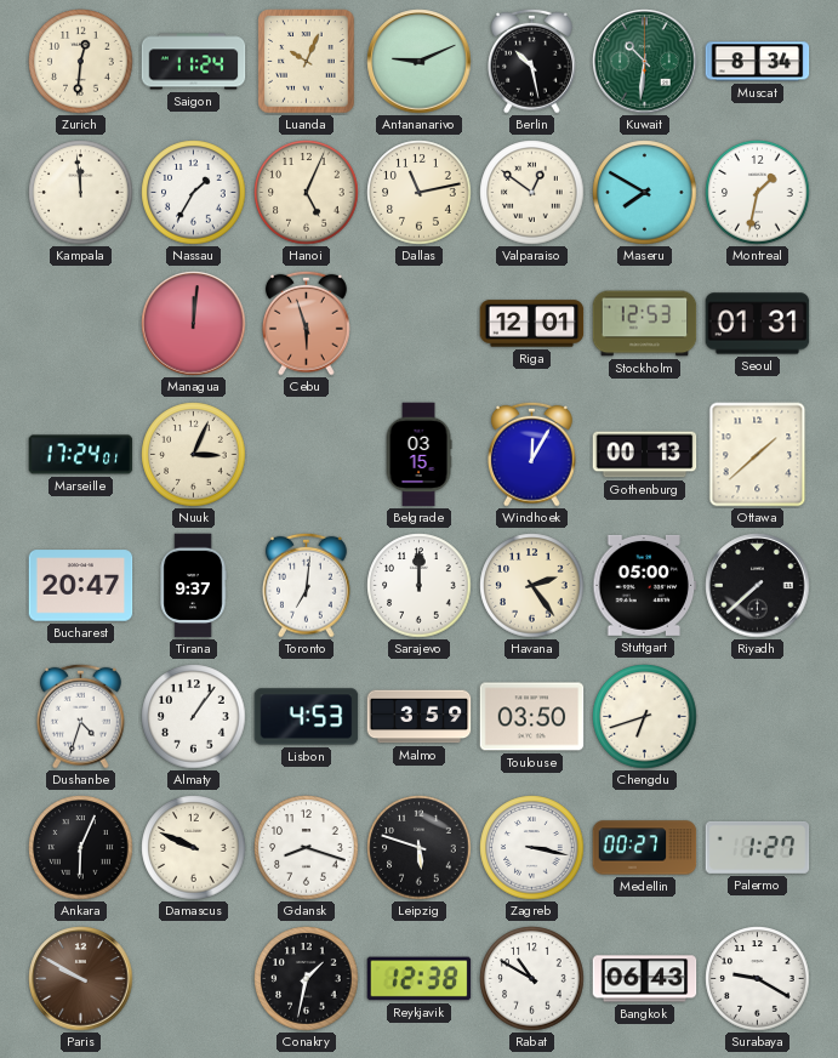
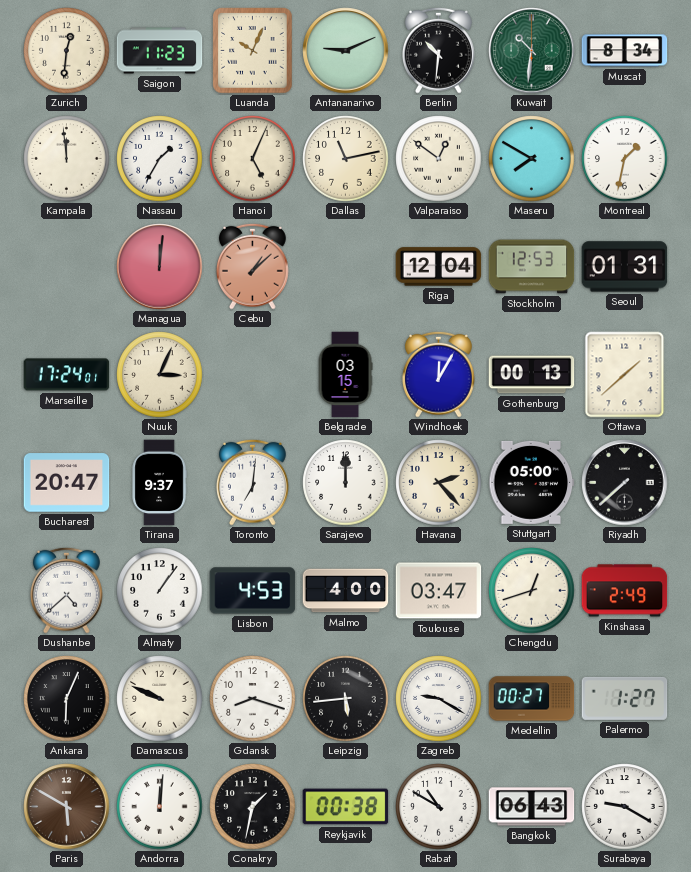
Saigon: 11:24 -> 11:23
Berlin: 10:28 -> 10:31
Cebu: 5:57 -> 1:08
Riga: 12:01 -> 12:04
Havana: 2:24 -> 2:23
Dushanbe: 4:33 -> 4:38
Malmo: 3:59 -> 4:00
Toulouse: 03:50 -> 03:47
Chengdu: 6:42 -> 12:42
Kinshasa: none -> 2:49
Leipzig: 5:48 -> 5:44
Zagreb: 3:17 -> 9:20
Paris: 9:50 -> 5:50
Andorra: none -> 12:01
Reykjavik: 12:38 -> 00:38
